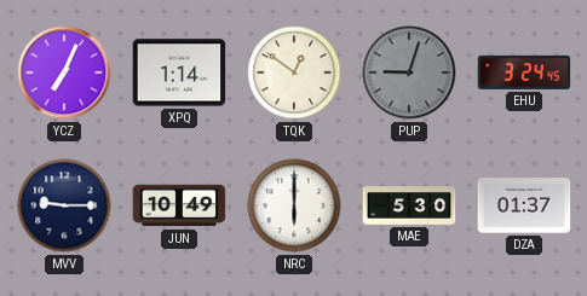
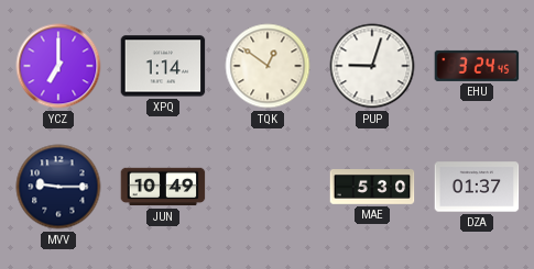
YCZ: 7:04 -> 7:00
PUP dial: grey -> white
NRC: 6:00 -> none
